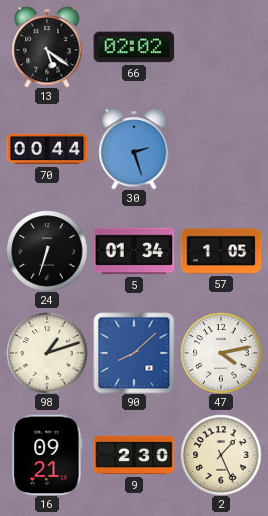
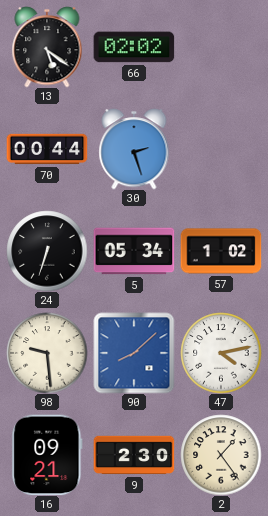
5: 01:34 -> 05:34
57: 1:05 -> 1:02
98: 1:12 -> 9:29
2: 1:26 -> 1:24
